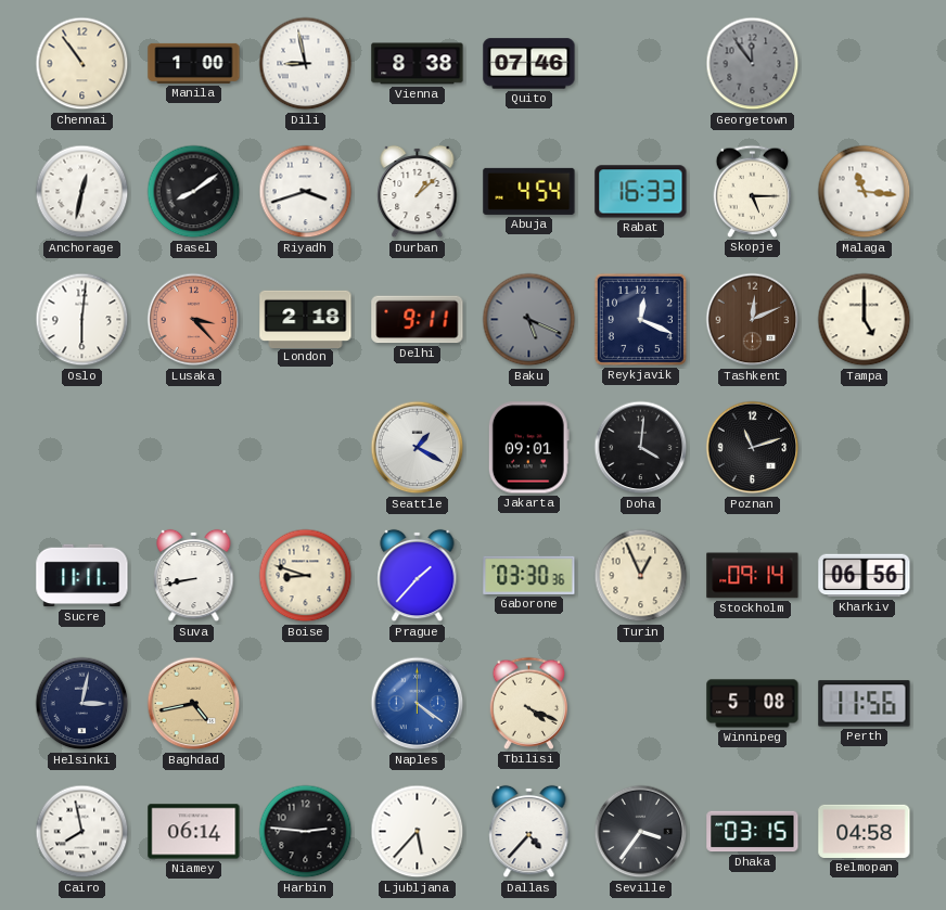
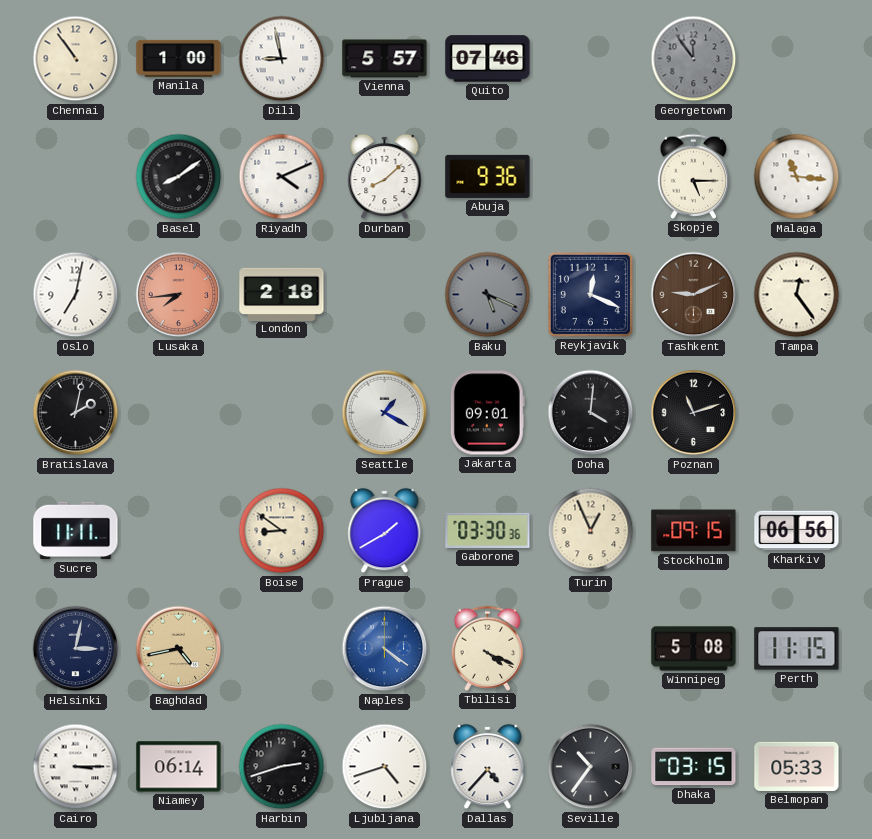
Vienna: 8:38 -> 5:57
Anchorage: 12:32 -> none
Riyadh: 3:42 -> 4:11
Durban: 1:08 -> 8:08
Abuja: 4:54 -> 9:36
Rabat: 16:33 -> none
Oslo: 6:01 -> 7:02
Lusaka: 3:23 -> 7:44
Delhi: 9:11 -> none
Tashkent: 12:11 -> 9:11
Tampa: 5:00 -> 12:24
Bratislava: none -> 2:02
Suva: 8:43 -> none
Boise: 8:48 -> 8:51
Prague: 1:37 -> 1:40
Stockholm: 09:14 -> 09:15
Perth: 11:56 -> 11:15
Cairo: 7:58 -> 3:15
Harbin: 2:46 -> 2:42
Ljubljana: 5:37 -> 4:42
Seville: 3:36 -> 10:36
Belmopan: 04:58 -> 05:33
